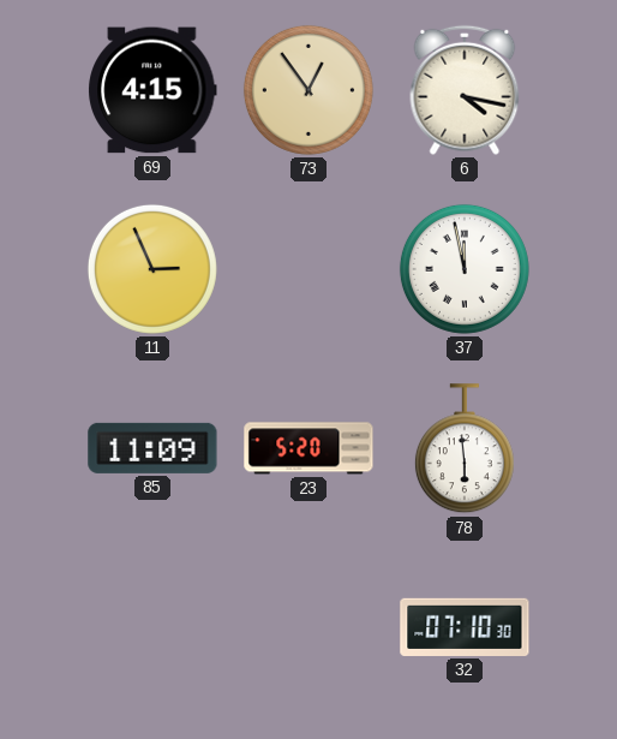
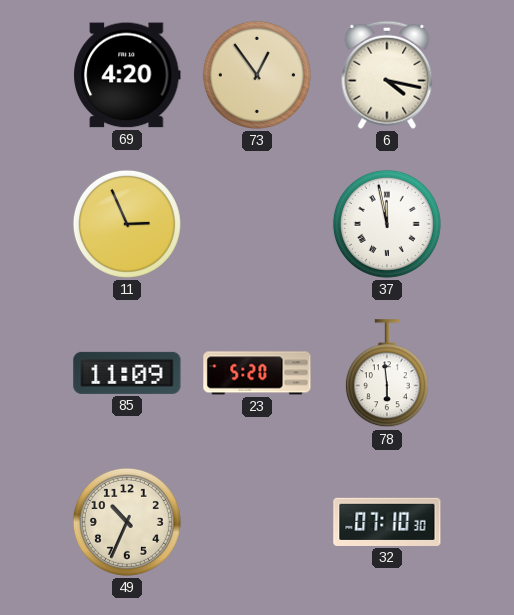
69: 4:15 -> 4:20
49: none -> 10:34
